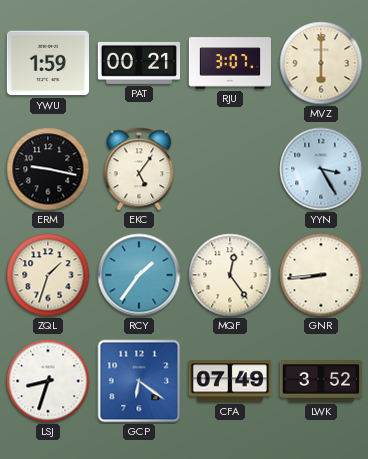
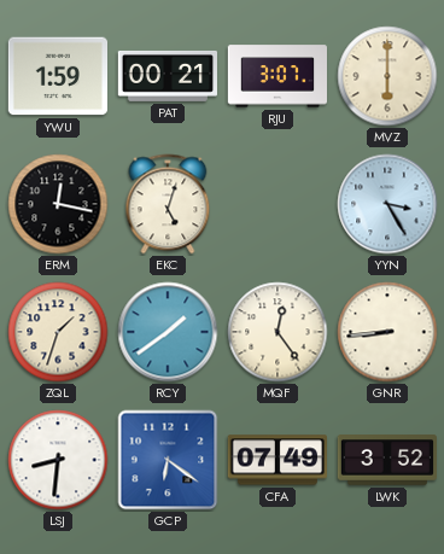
ERM: 9:17 -> 12:17
EKC: 5:06 -> 5:03
RCY: 1:36 -> 1:39
LSJ: 8:33 -> 8:31
